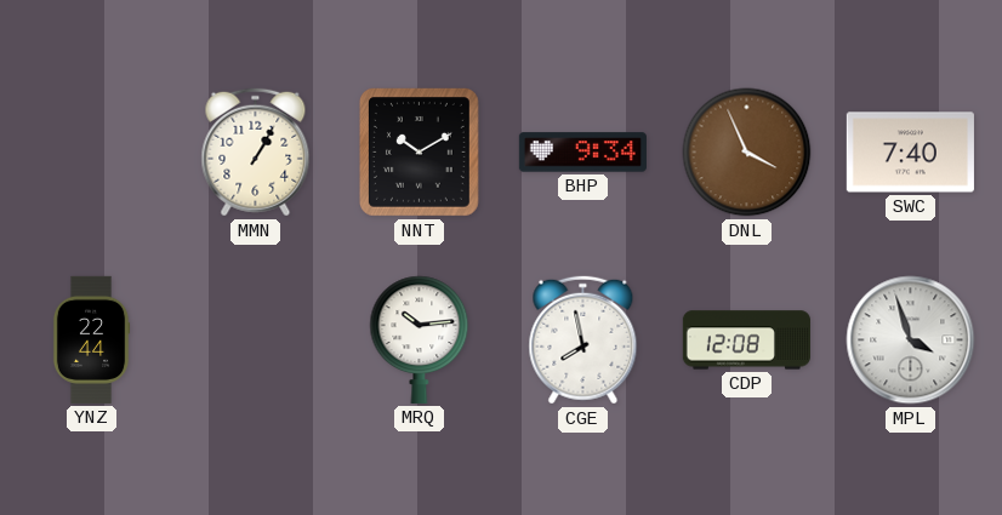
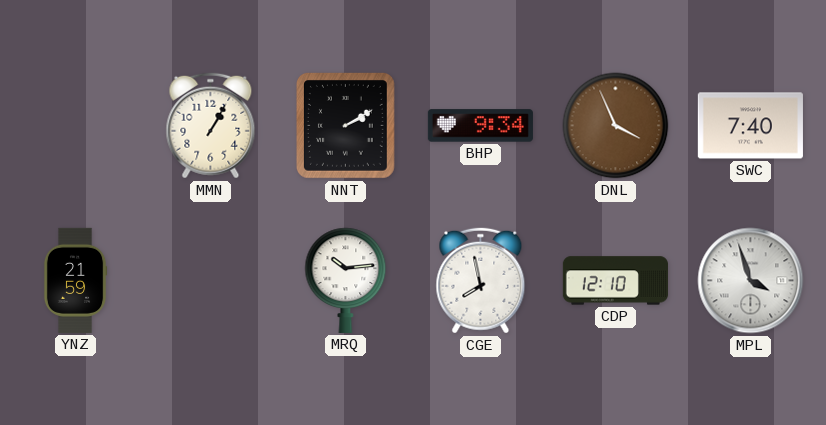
NNT: 10:10 -> 2:10
YNZ: 22:44 -> 21:59
CDP: 12:08 -> 12:10
